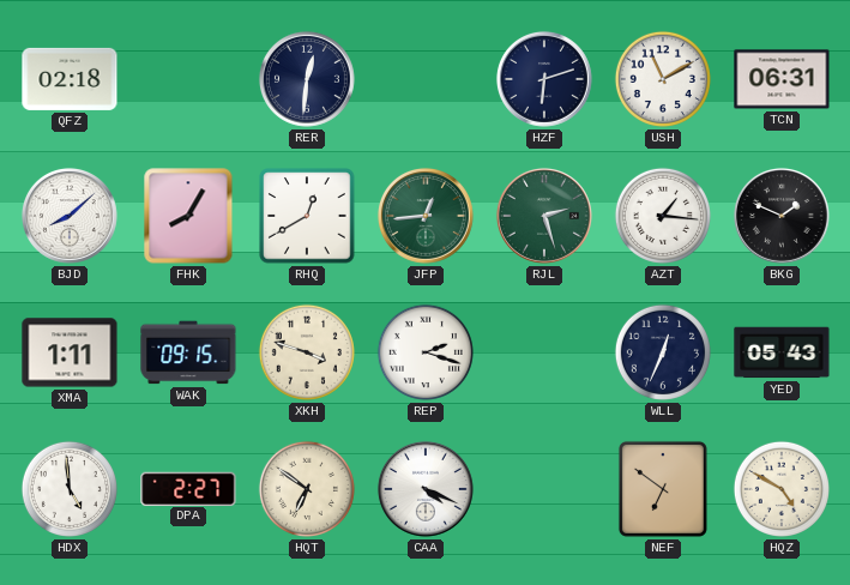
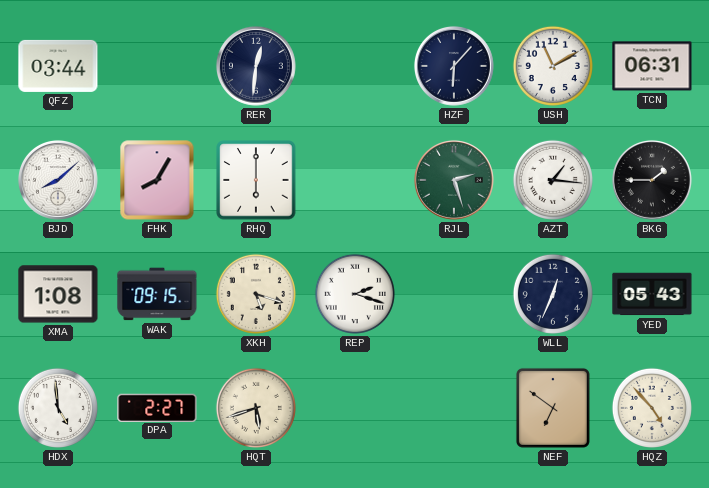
QFZ: 02:18 -> 03:44
HZF: 6:12 -> 6:07
RHQ: 12:40 -> 6:00
JFP: 12:44 -> none
BKG: 1:49 -> 1:45
XMA: 1:11 -> 1:08
XKH: 3:48 -> 5:18
HQT: 6:51 -> 5:42
CAA: 4:19 -> none
HQZ: 4:50 -> 4:53
